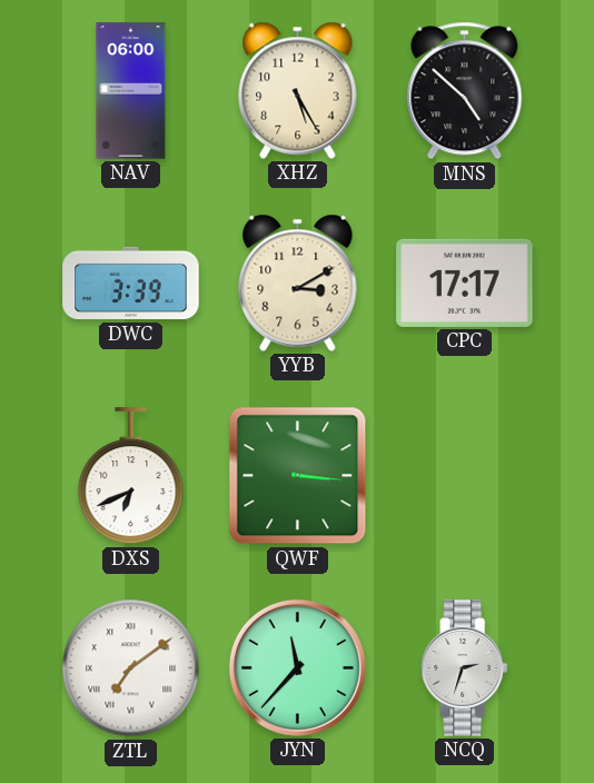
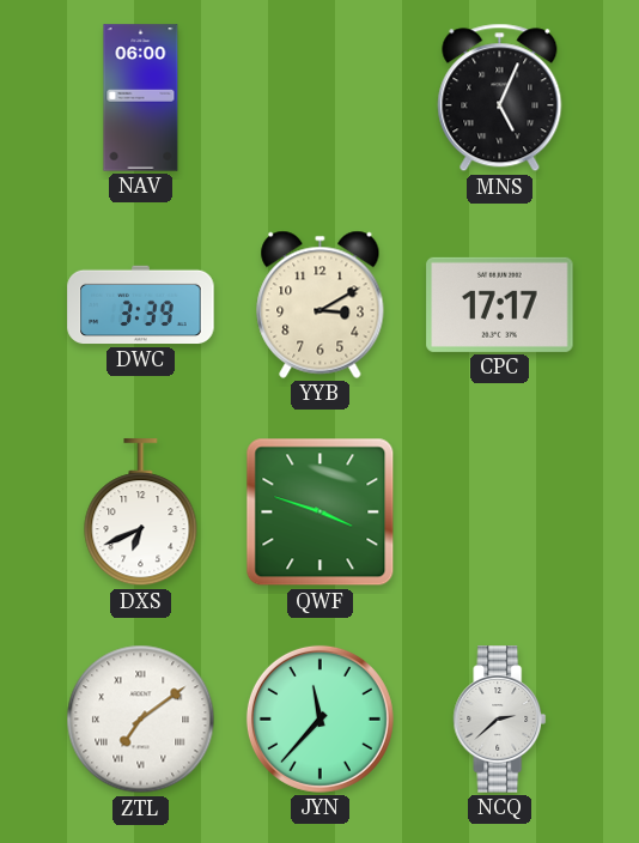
XHZ: 5:25 -> none
MNS: 4:52 -> 5:04
QWF: 3:16 -> 3:48
NCQ: 2:33 -> 2:38
